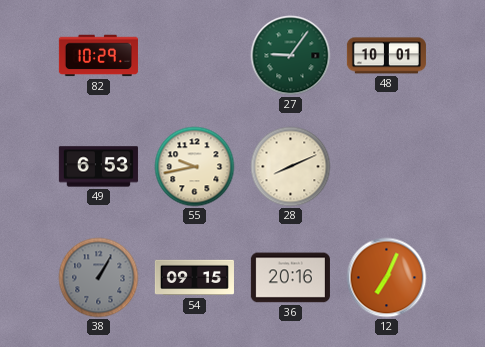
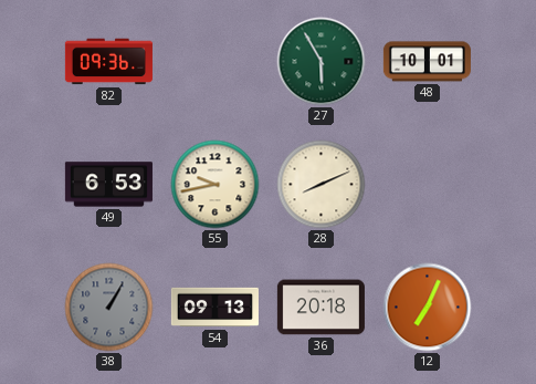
82: 10:29 -> 09:36
27: 9:06 -> 5:55
54: 09:15 -> 09:13
36: 20:16 -> 20:18
